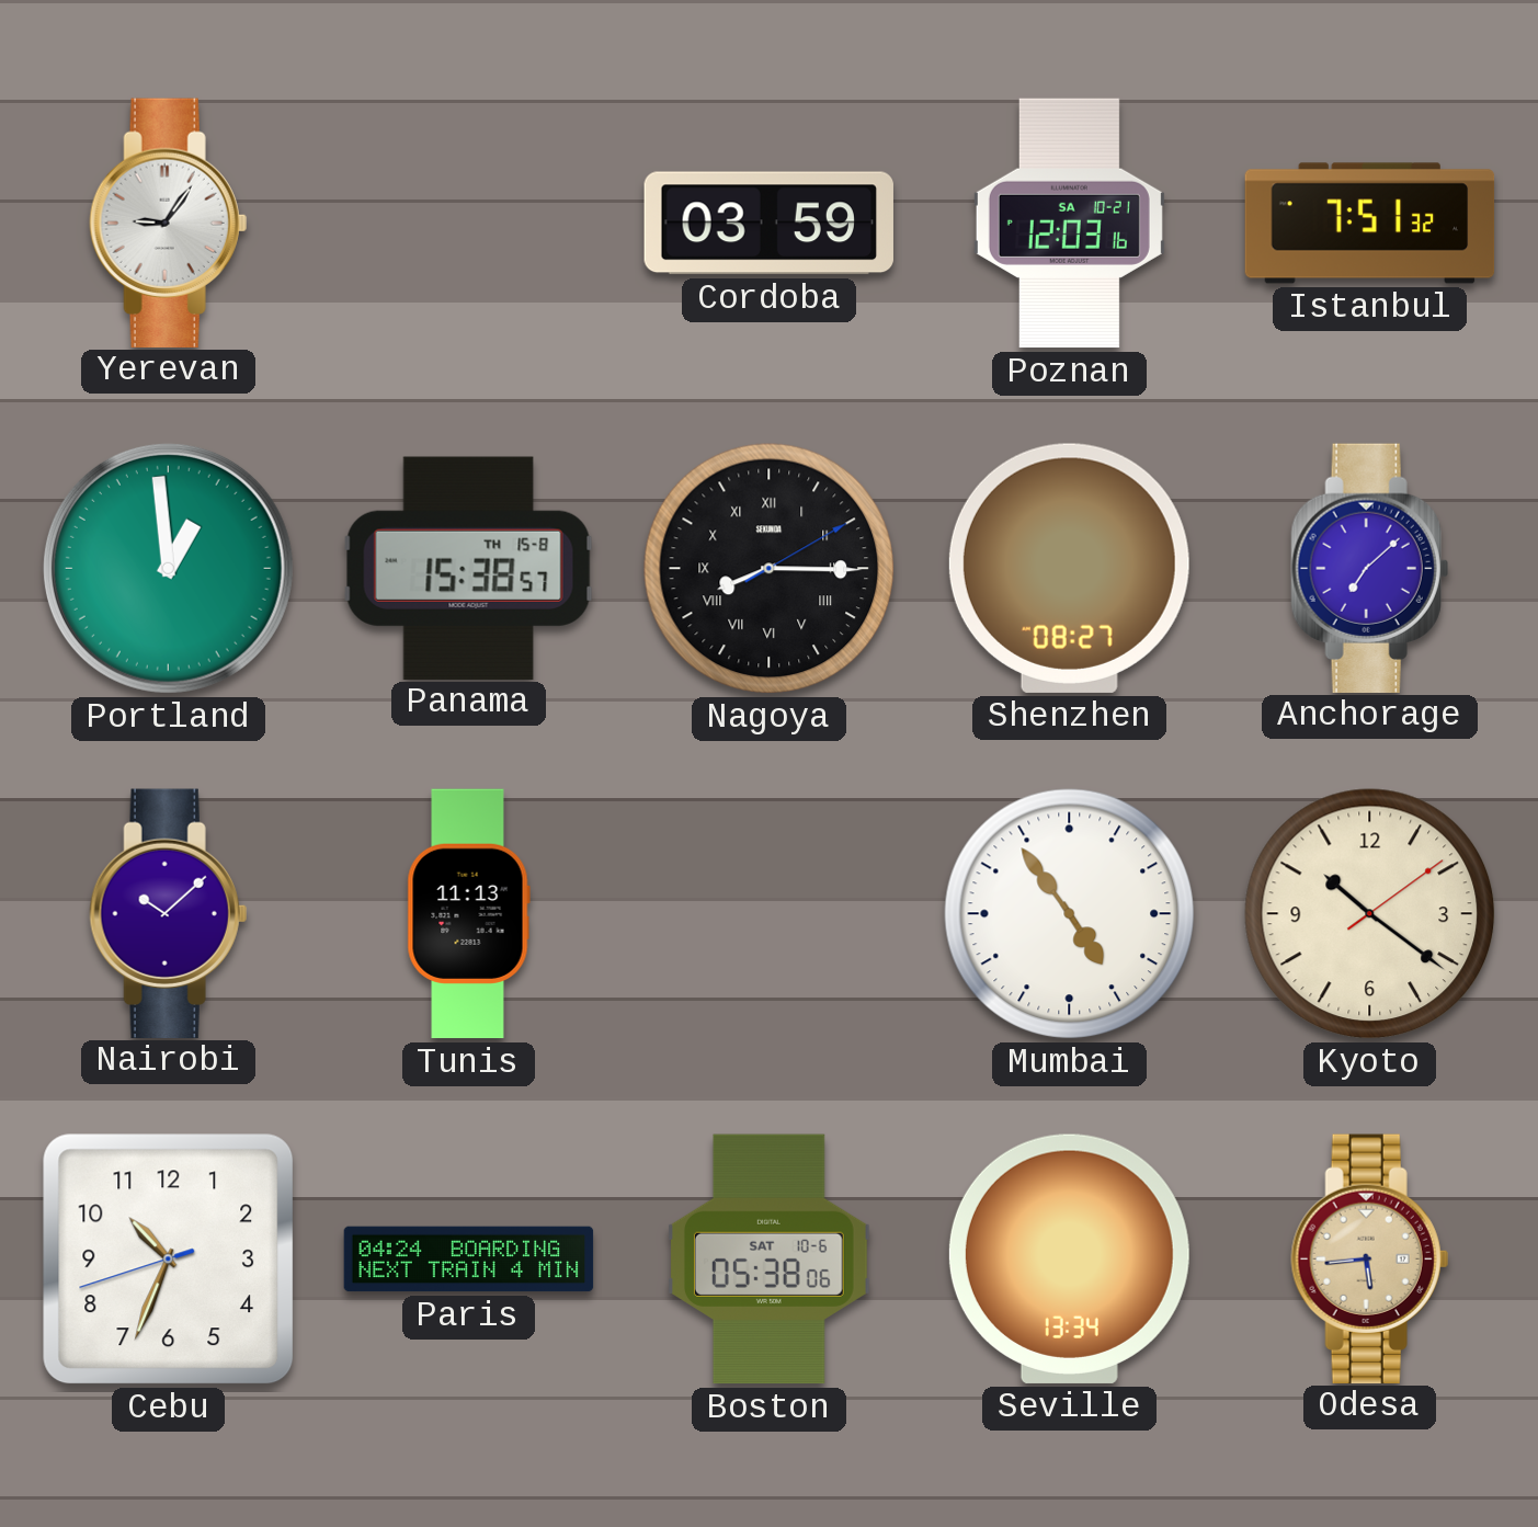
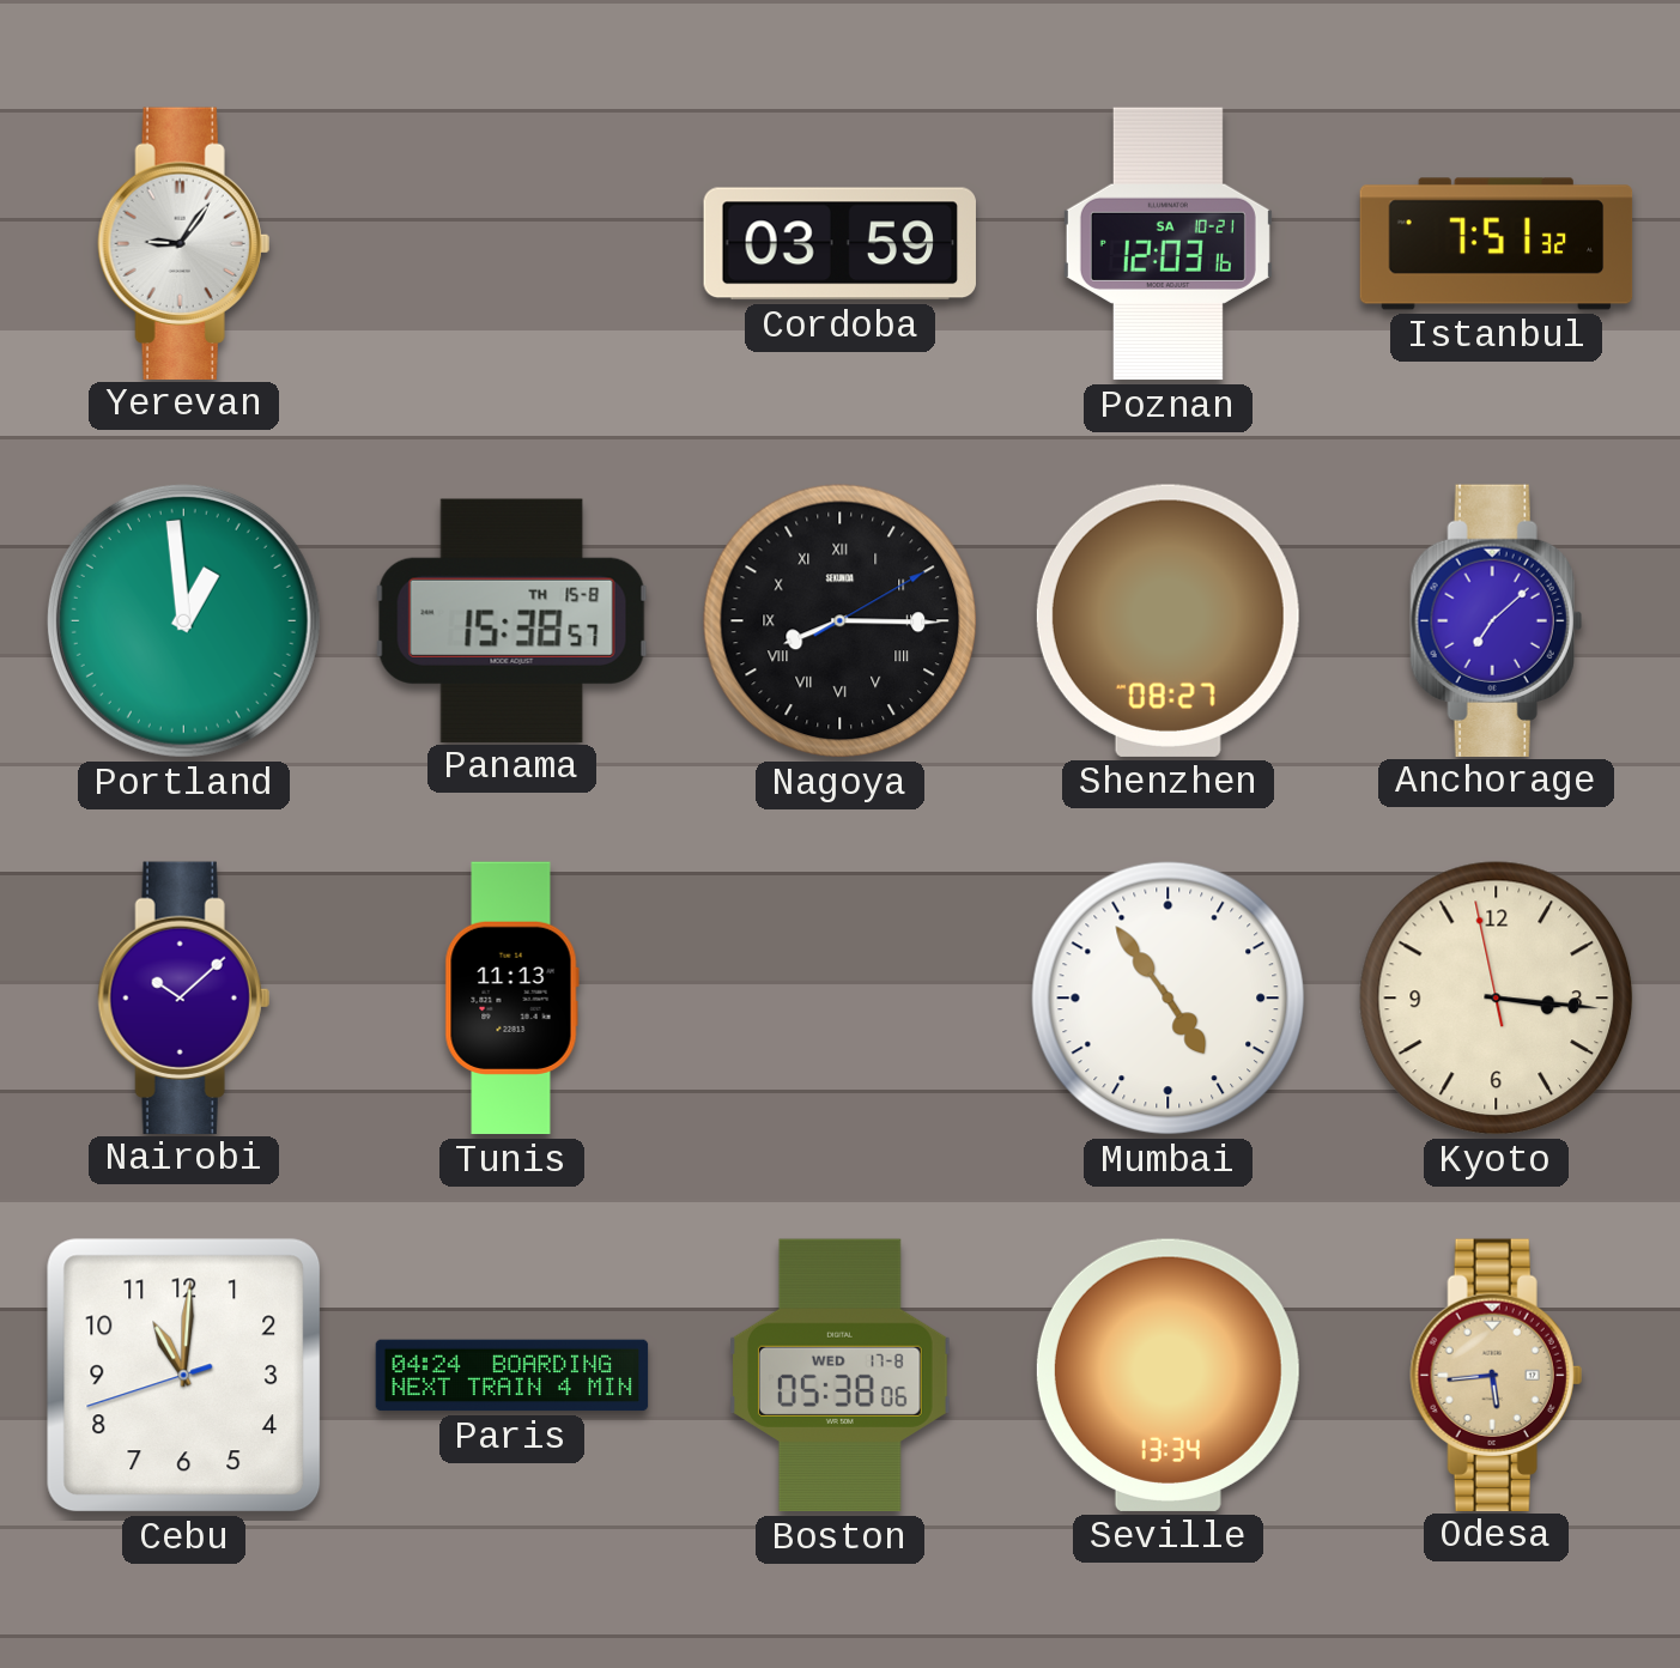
Kyoto: 10:21 -> 3:15
Cebu: 10:33 -> 11:00
Boston date: SAT 10-6 -> WED 17-8
